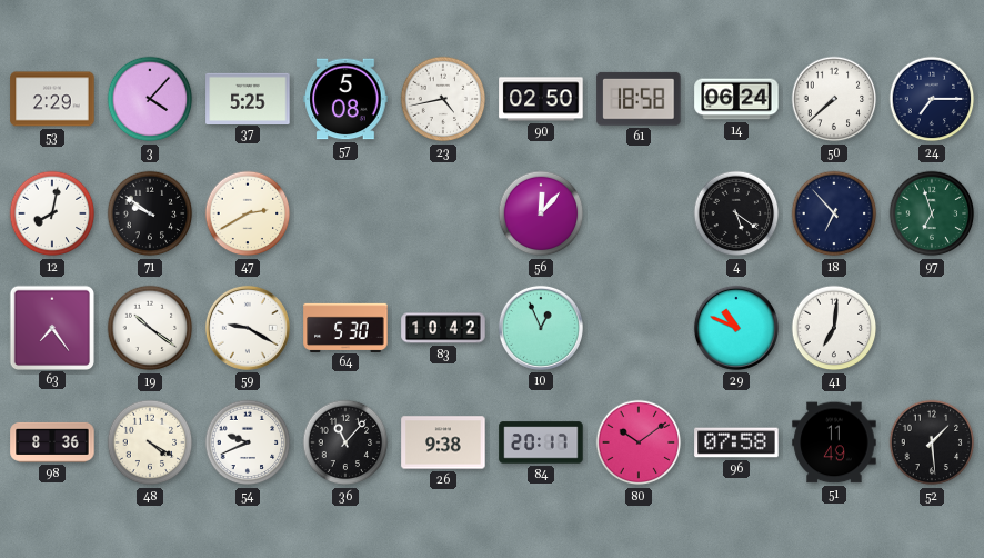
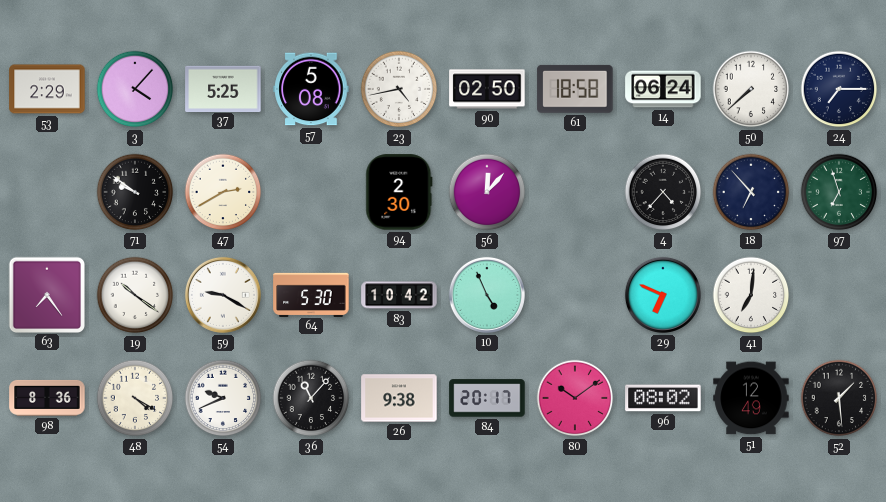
12: 8:02 -> none
94: none -> 2:30
4: 5:21 -> 4:37
10: 12:56 -> 4:56
29: 10:49 -> 6:49
96: 07:58 -> 08:02
51: 11:49 -> 12:49
